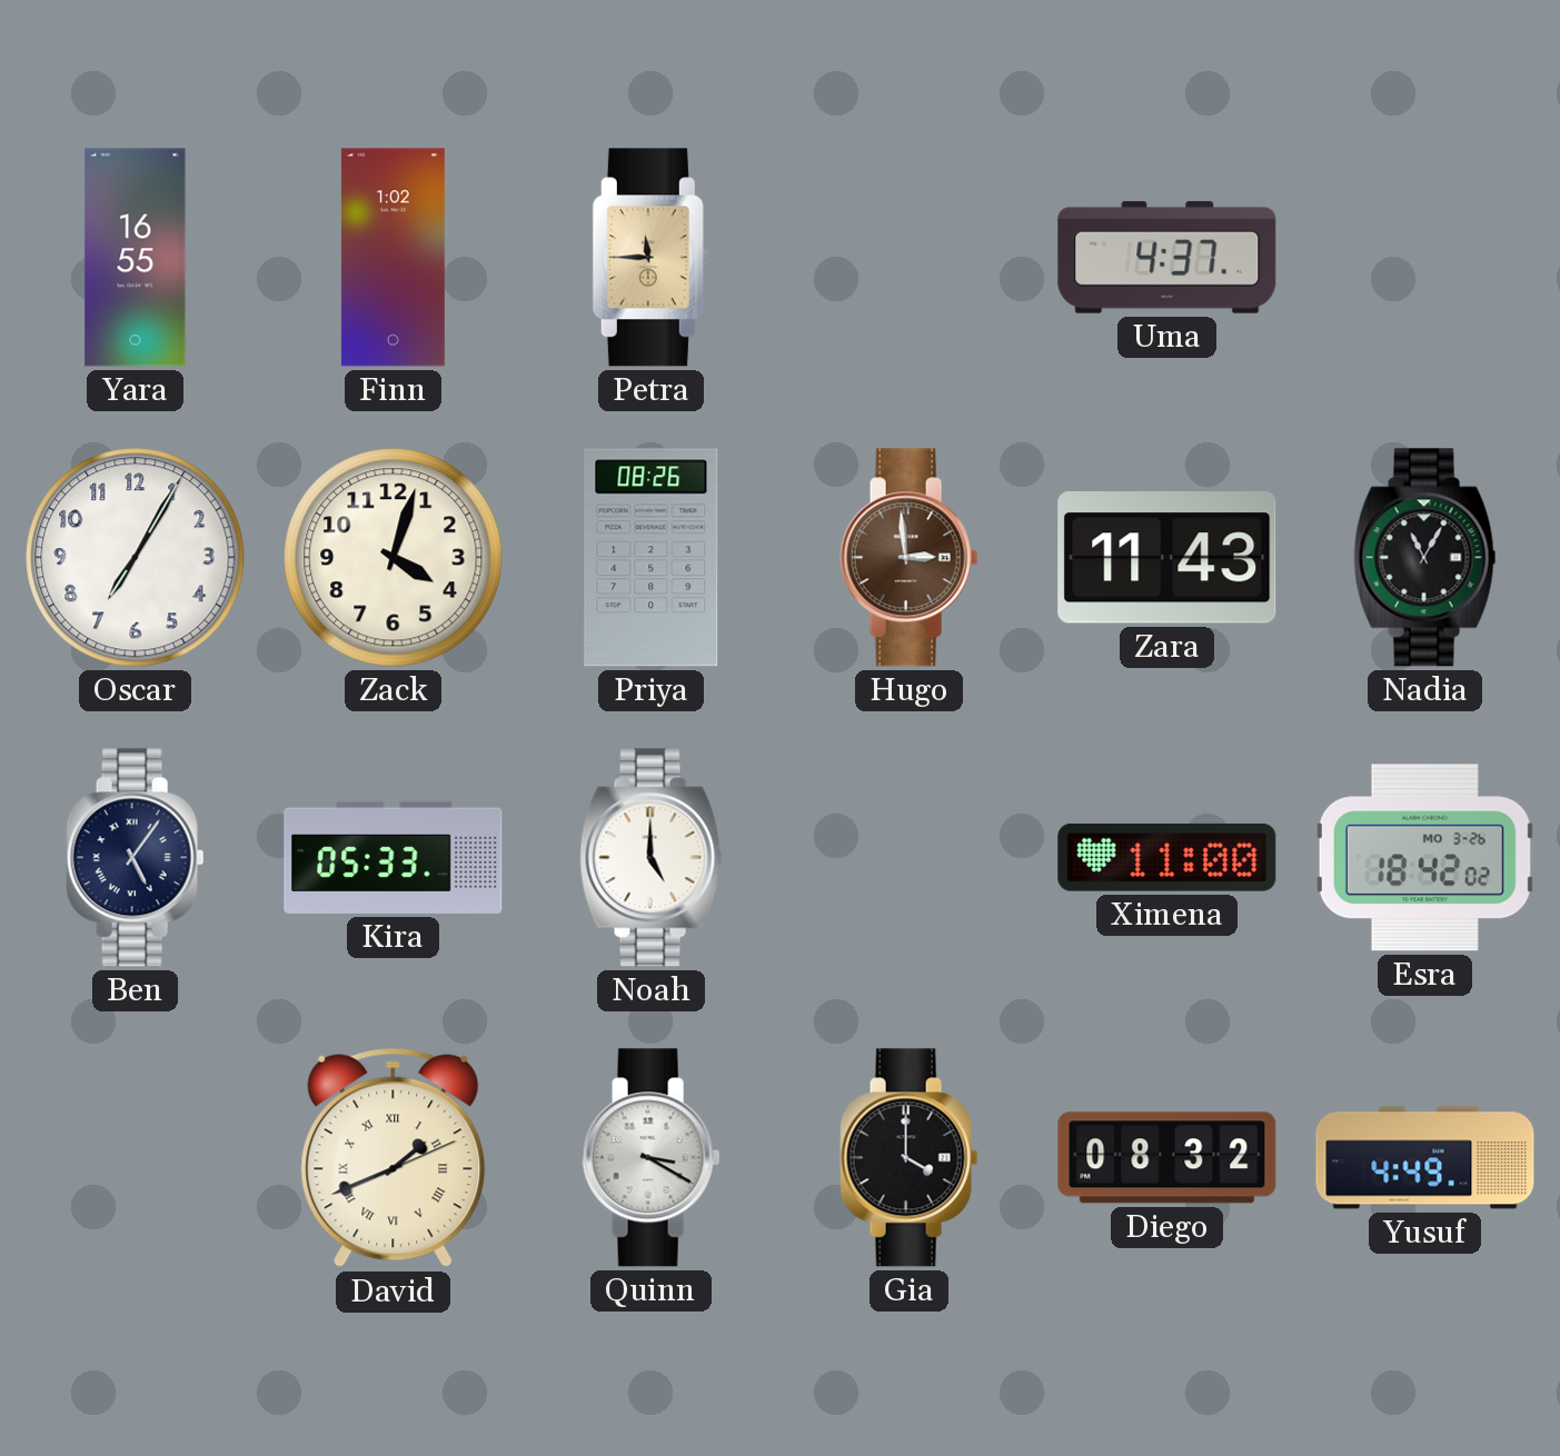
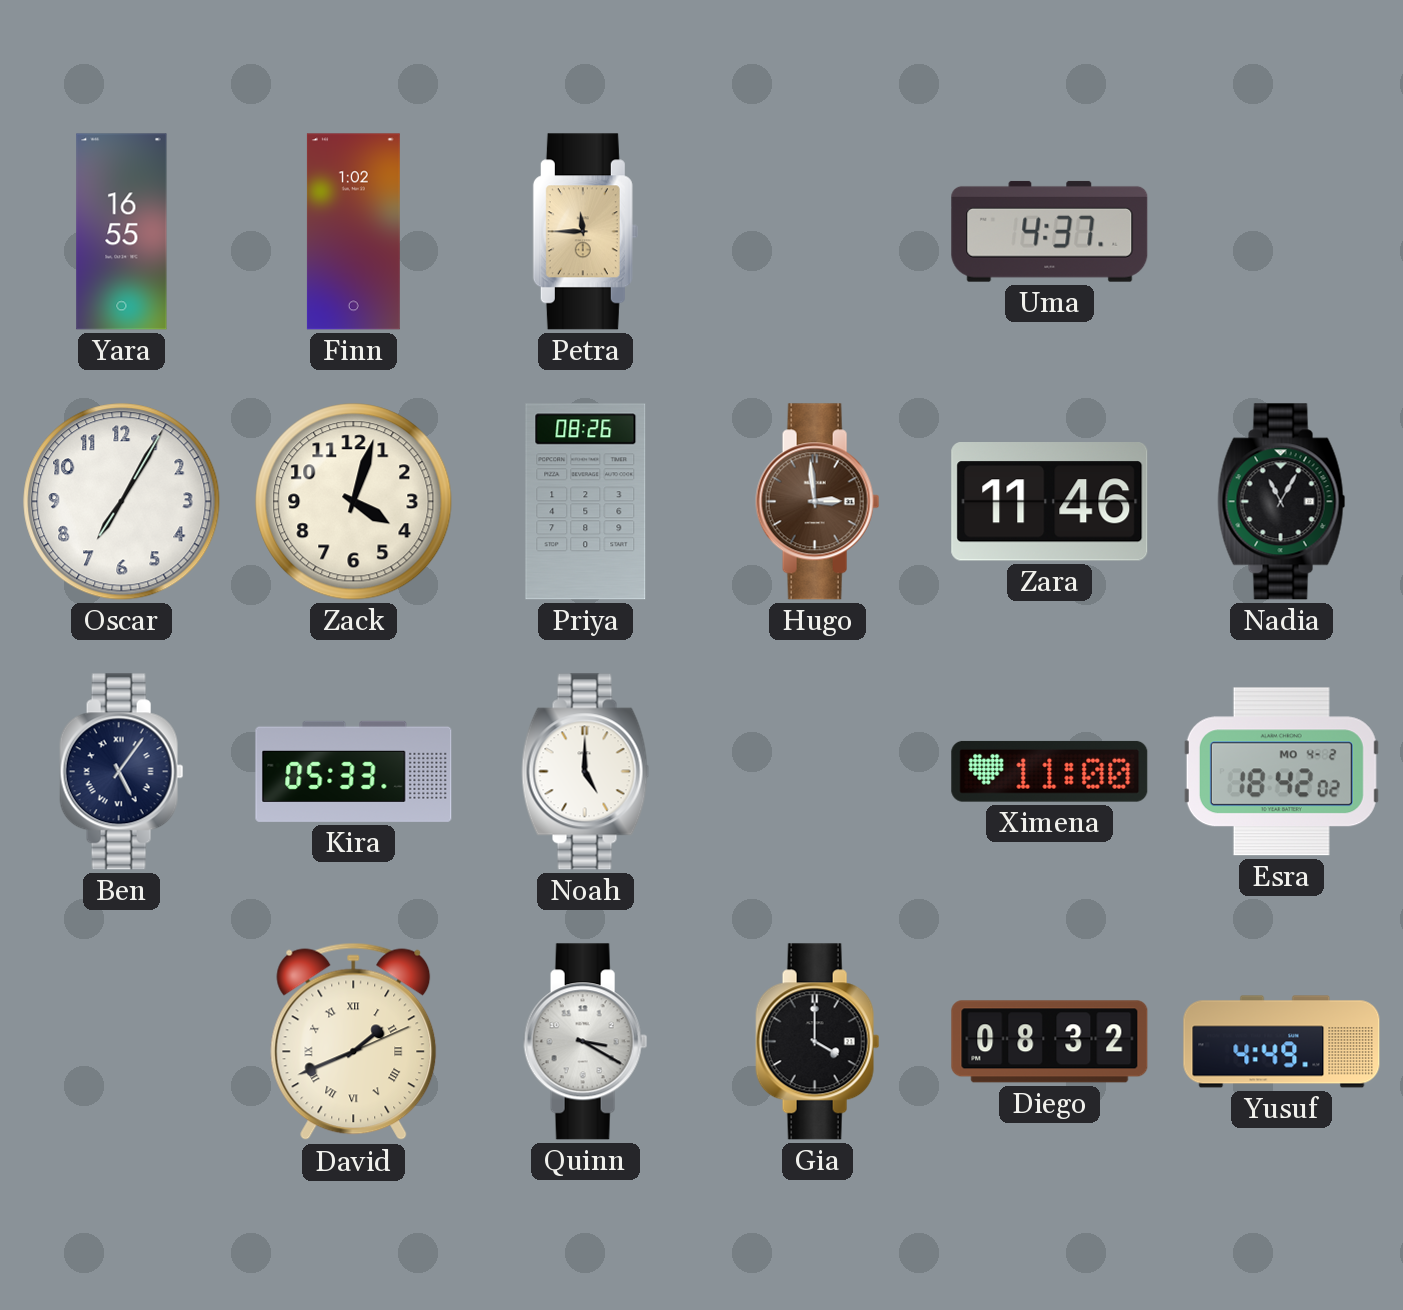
Zara: 11:43 -> 11:46
Esra date: MO 3-26 -> MO 4-2
